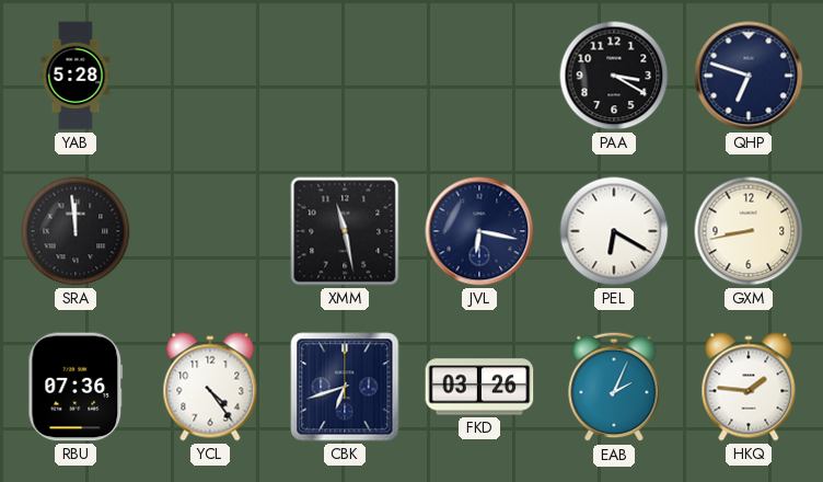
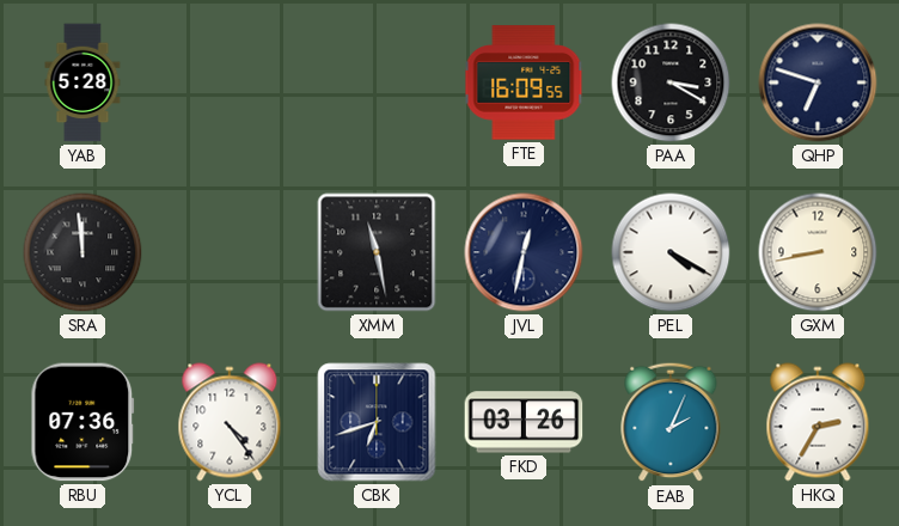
FTE: none -> 16:09
JVL: 6:17 -> 12:32
PEL: 6:20 -> 4:20
HKQ: 1:46 -> 2:35
